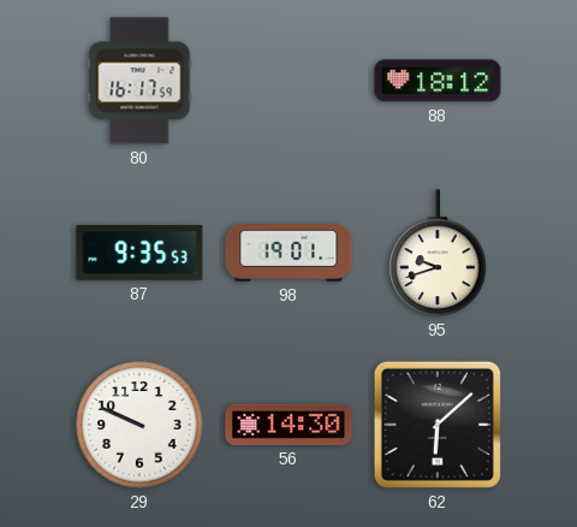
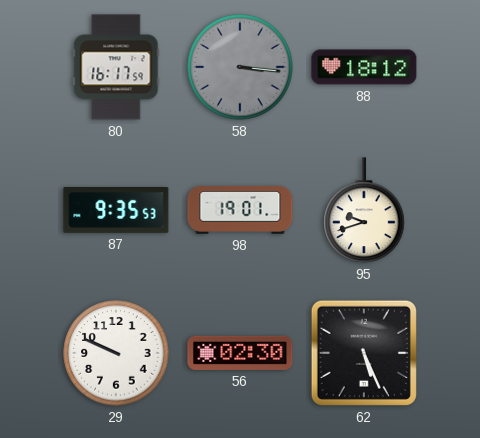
58: none -> 3:16
56: 14:30 -> 02:30
62: 6:08 -> 5:26
